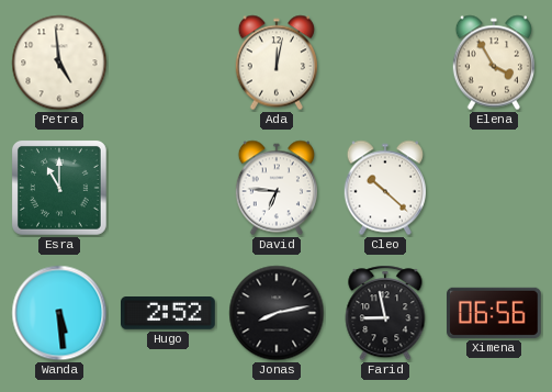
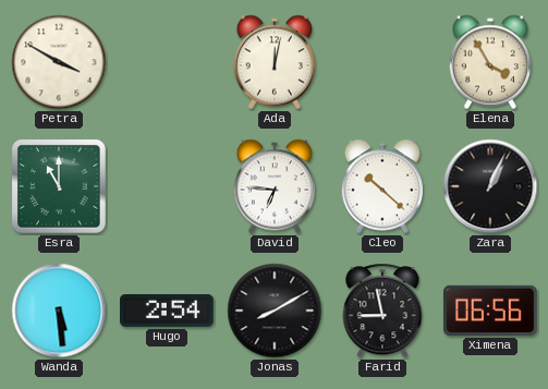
Petra: 4:59 -> 3:50
Zara: none -> 1:04
Hugo: 2:52 -> 2:54
Jonas: 8:13 -> 8:10
